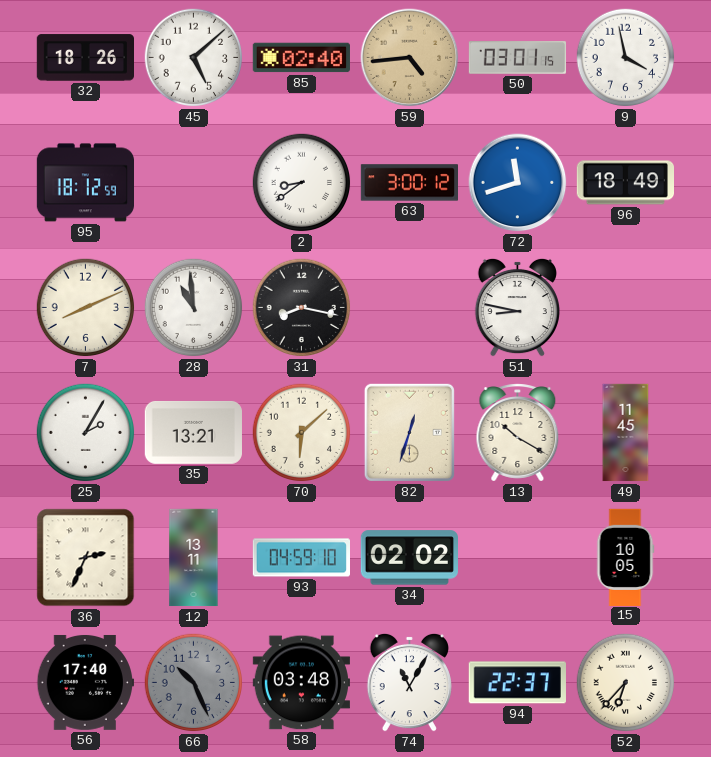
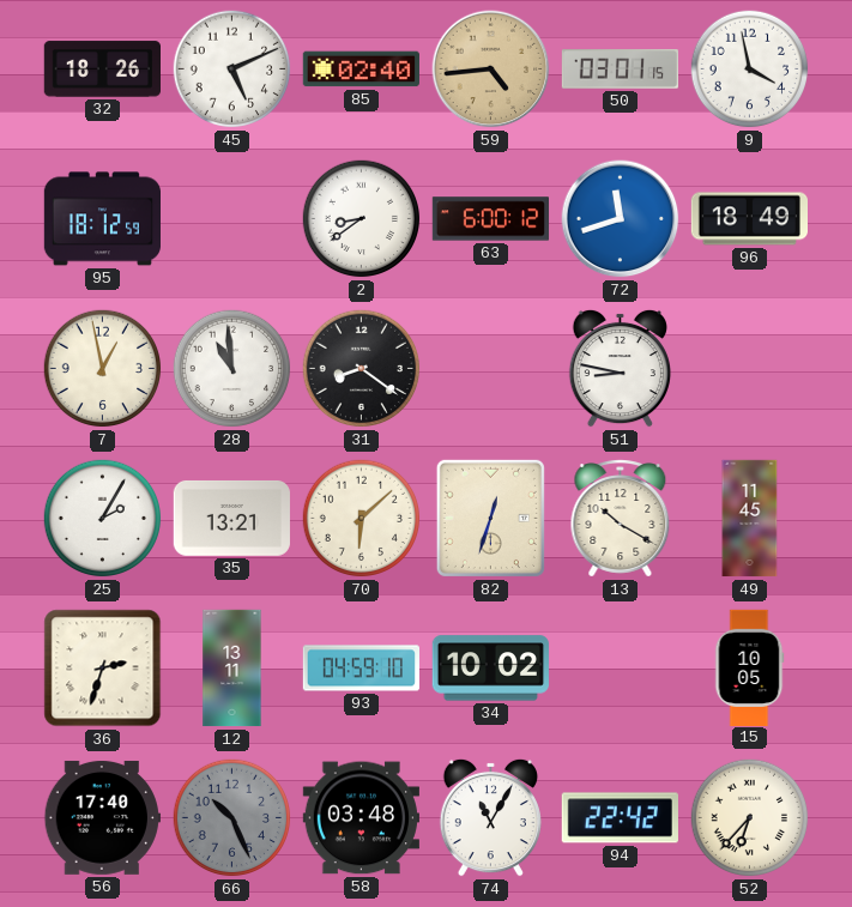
45: 5:08 -> 5:11
63: 3:00 -> 6:00
7: 8:11 -> 12:58
31: 8:17 -> 8:21
36: 2:34 -> 2:33
34: 02:02 -> 10:02
94: 22:37 -> 22:42
